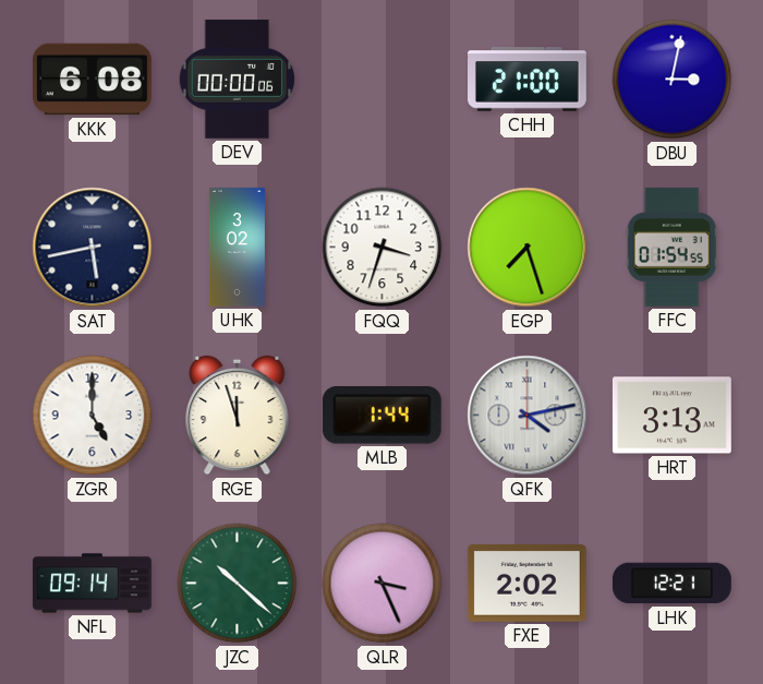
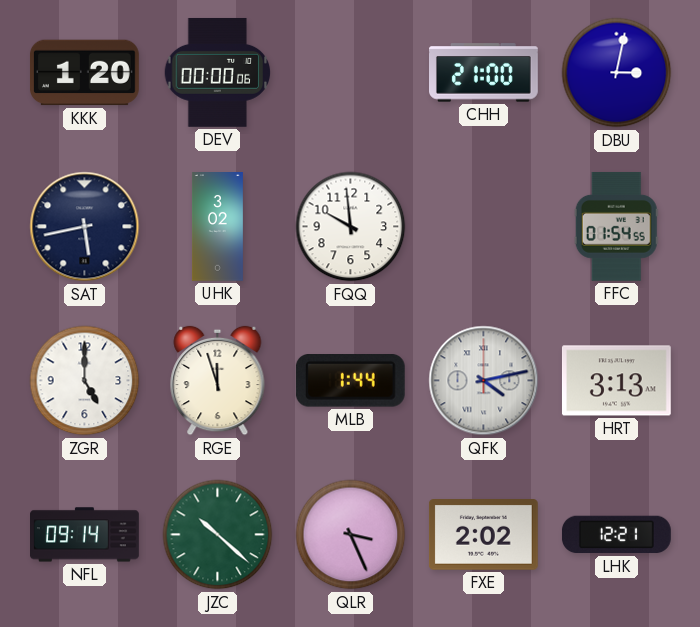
KKK: 6:08 -> 1:20
FQQ: 3:33 -> 9:59
EGP: 7:27 -> none
